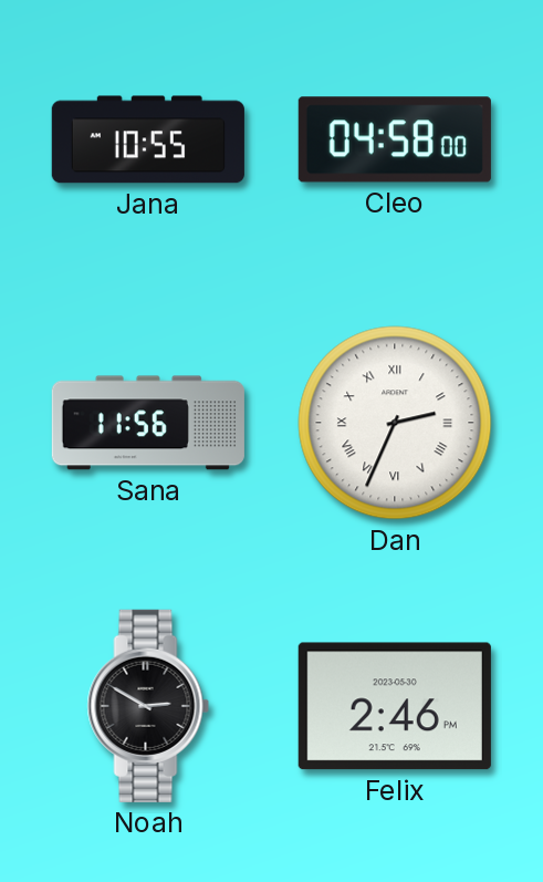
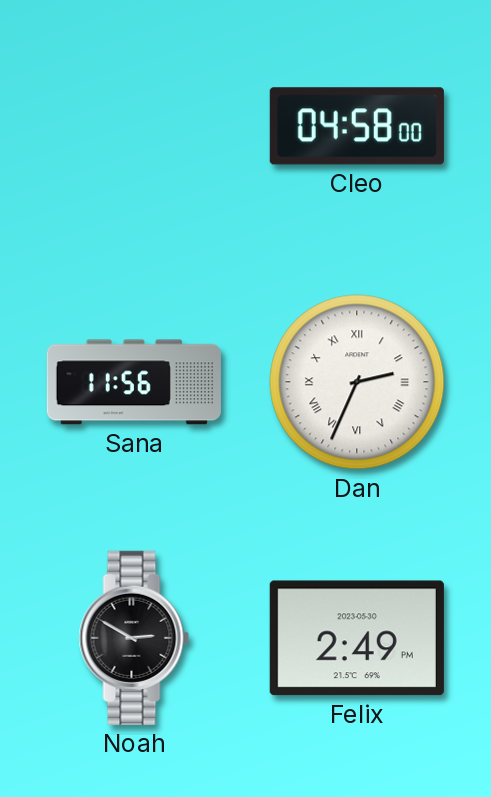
Jana: 10:55 -> none
Felix: 2:46 -> 2:49
